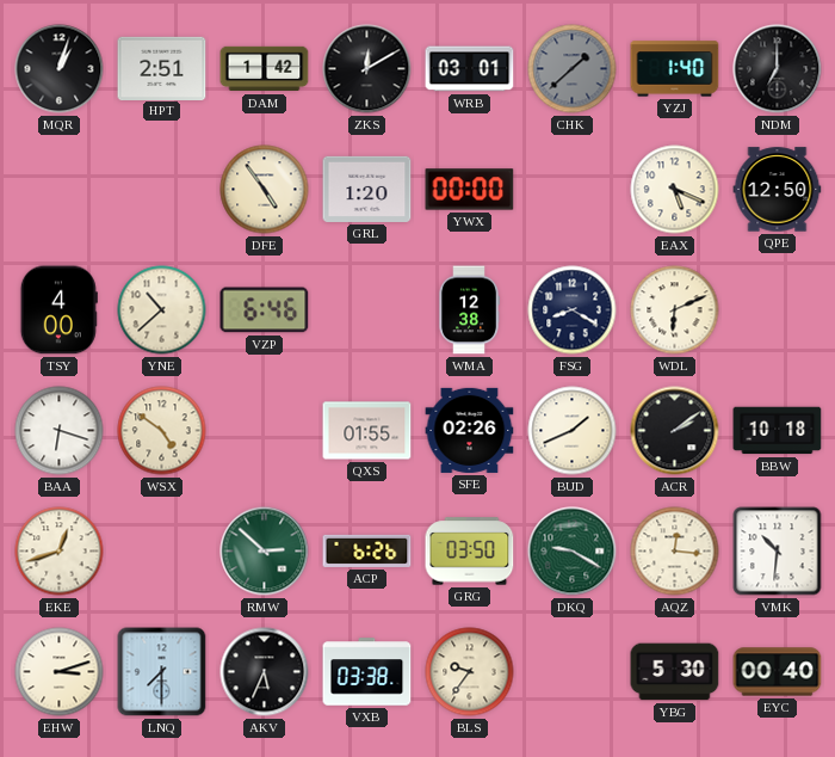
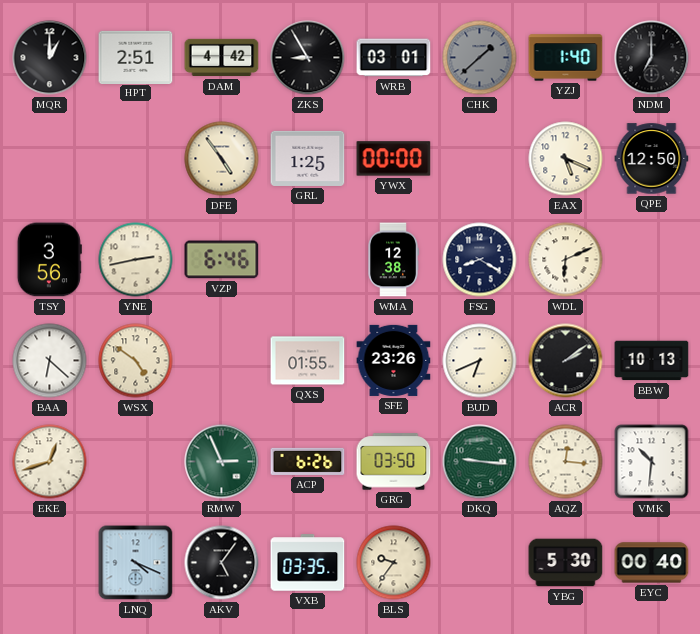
MQR: 1:03 -> 1:00
DAM: 1:42 -> 4:42
ZKS: 12:10 -> 8:55
GRL: 1:20 -> 1:25
TSY: 4:00 -> 3:56
YNE: 10:38 -> 2:43
BAA: 6:18 -> 6:22
SFE: 02:26 -> 23:26
BUD: 1:41 -> 6:41
BBW: 10:18 -> 10:13
RMW: 2:52 -> 2:56
DKQ: 9:20 -> 9:16
EHW: 3:12 -> none
LNQ: 7:30 -> 4:19
AKV: 5:34 -> 5:06
VXB: 03:38 -> 03:35
